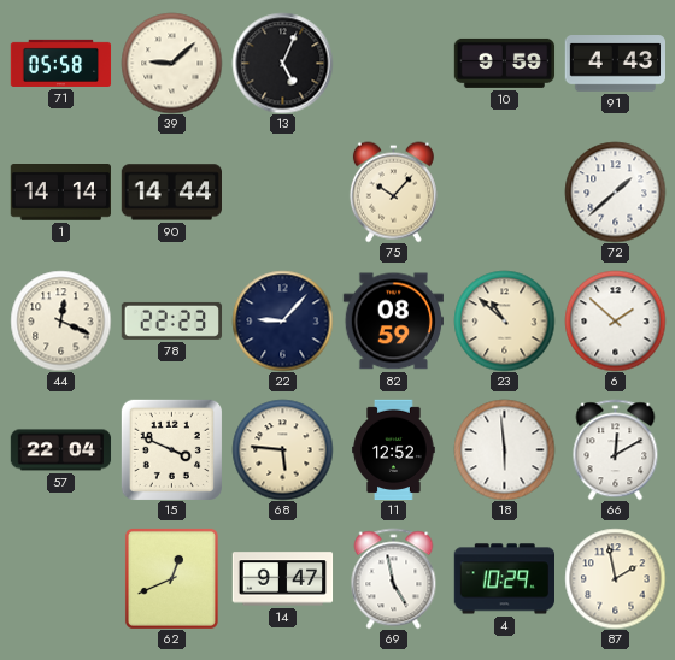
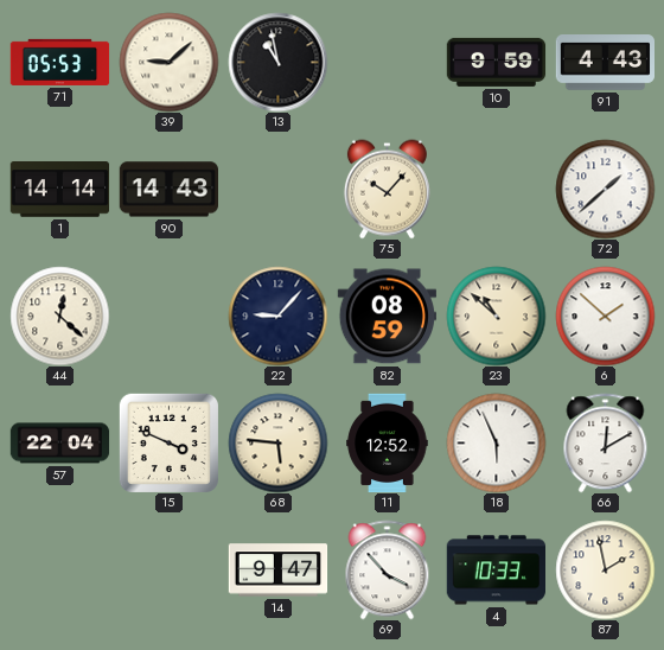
71: 05:58 -> 05:53
13: 5:04 -> 10:58
90: 14:44 -> 14:43
44: 12:19 -> 12:22
78: 22:23 -> none
18: 5:59 -> 5:56
62: 12:41 -> none
69: 4:58 -> 3:53
4: 10:29 -> 10:33
